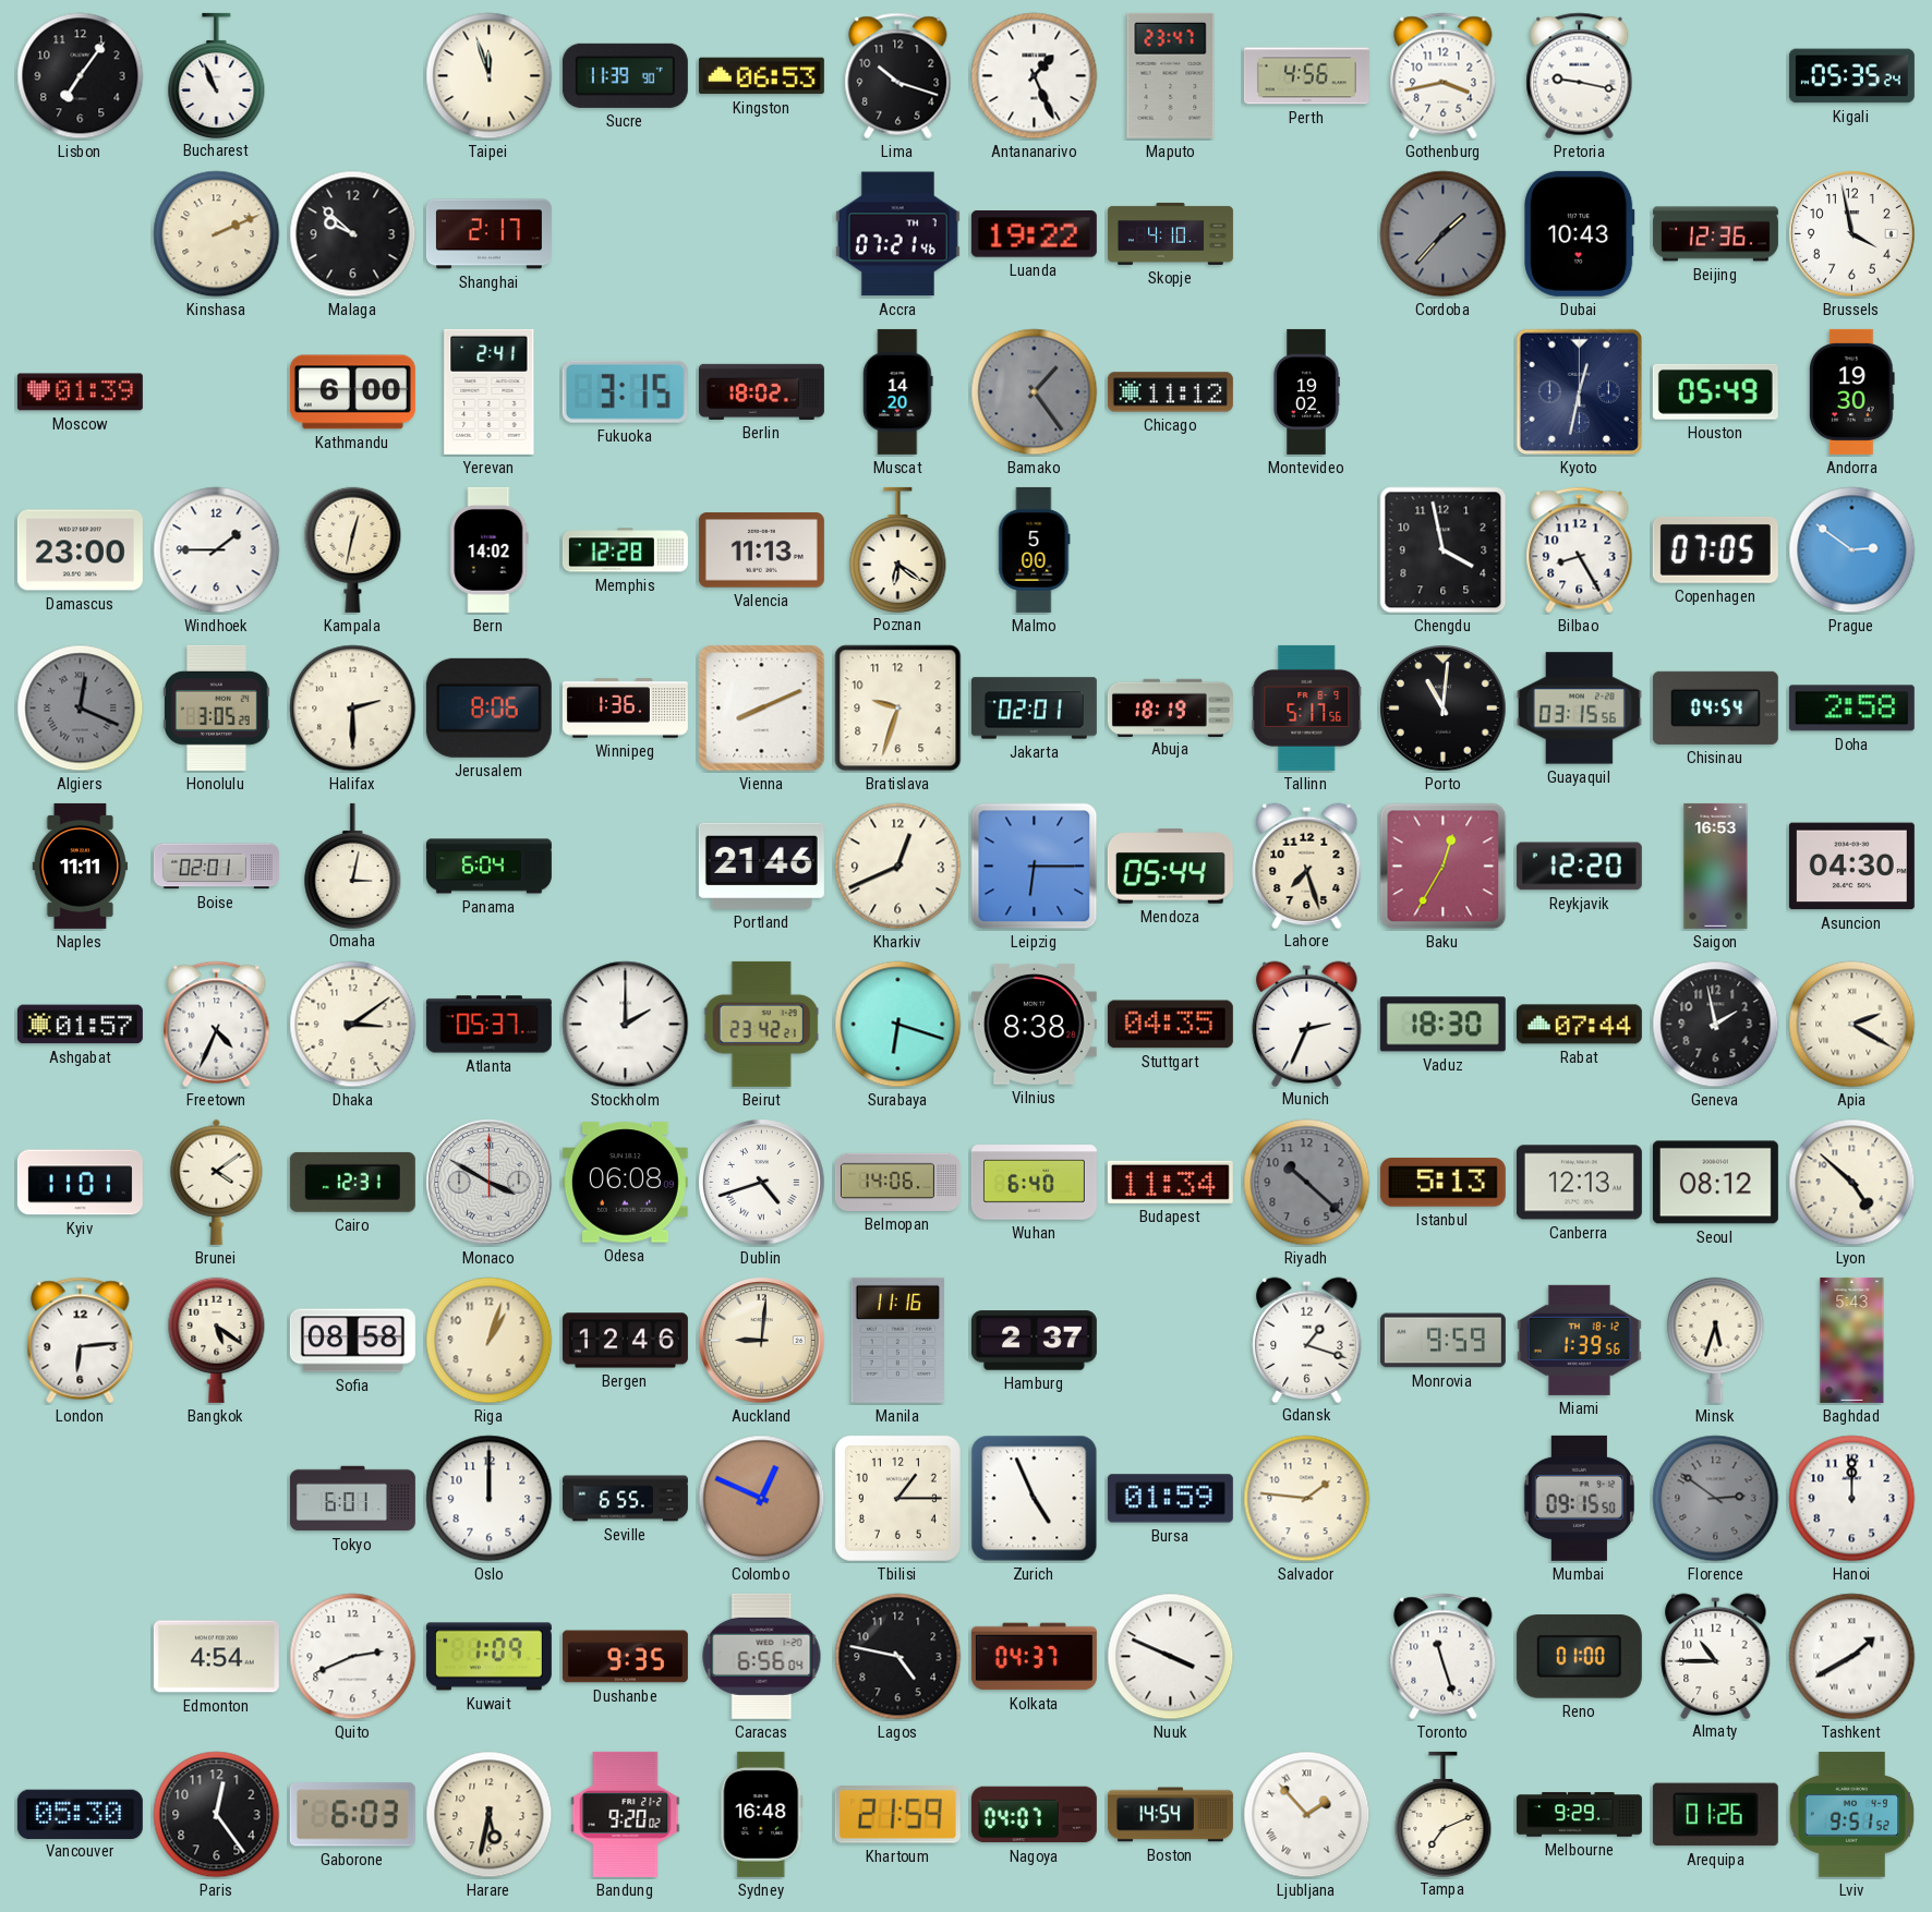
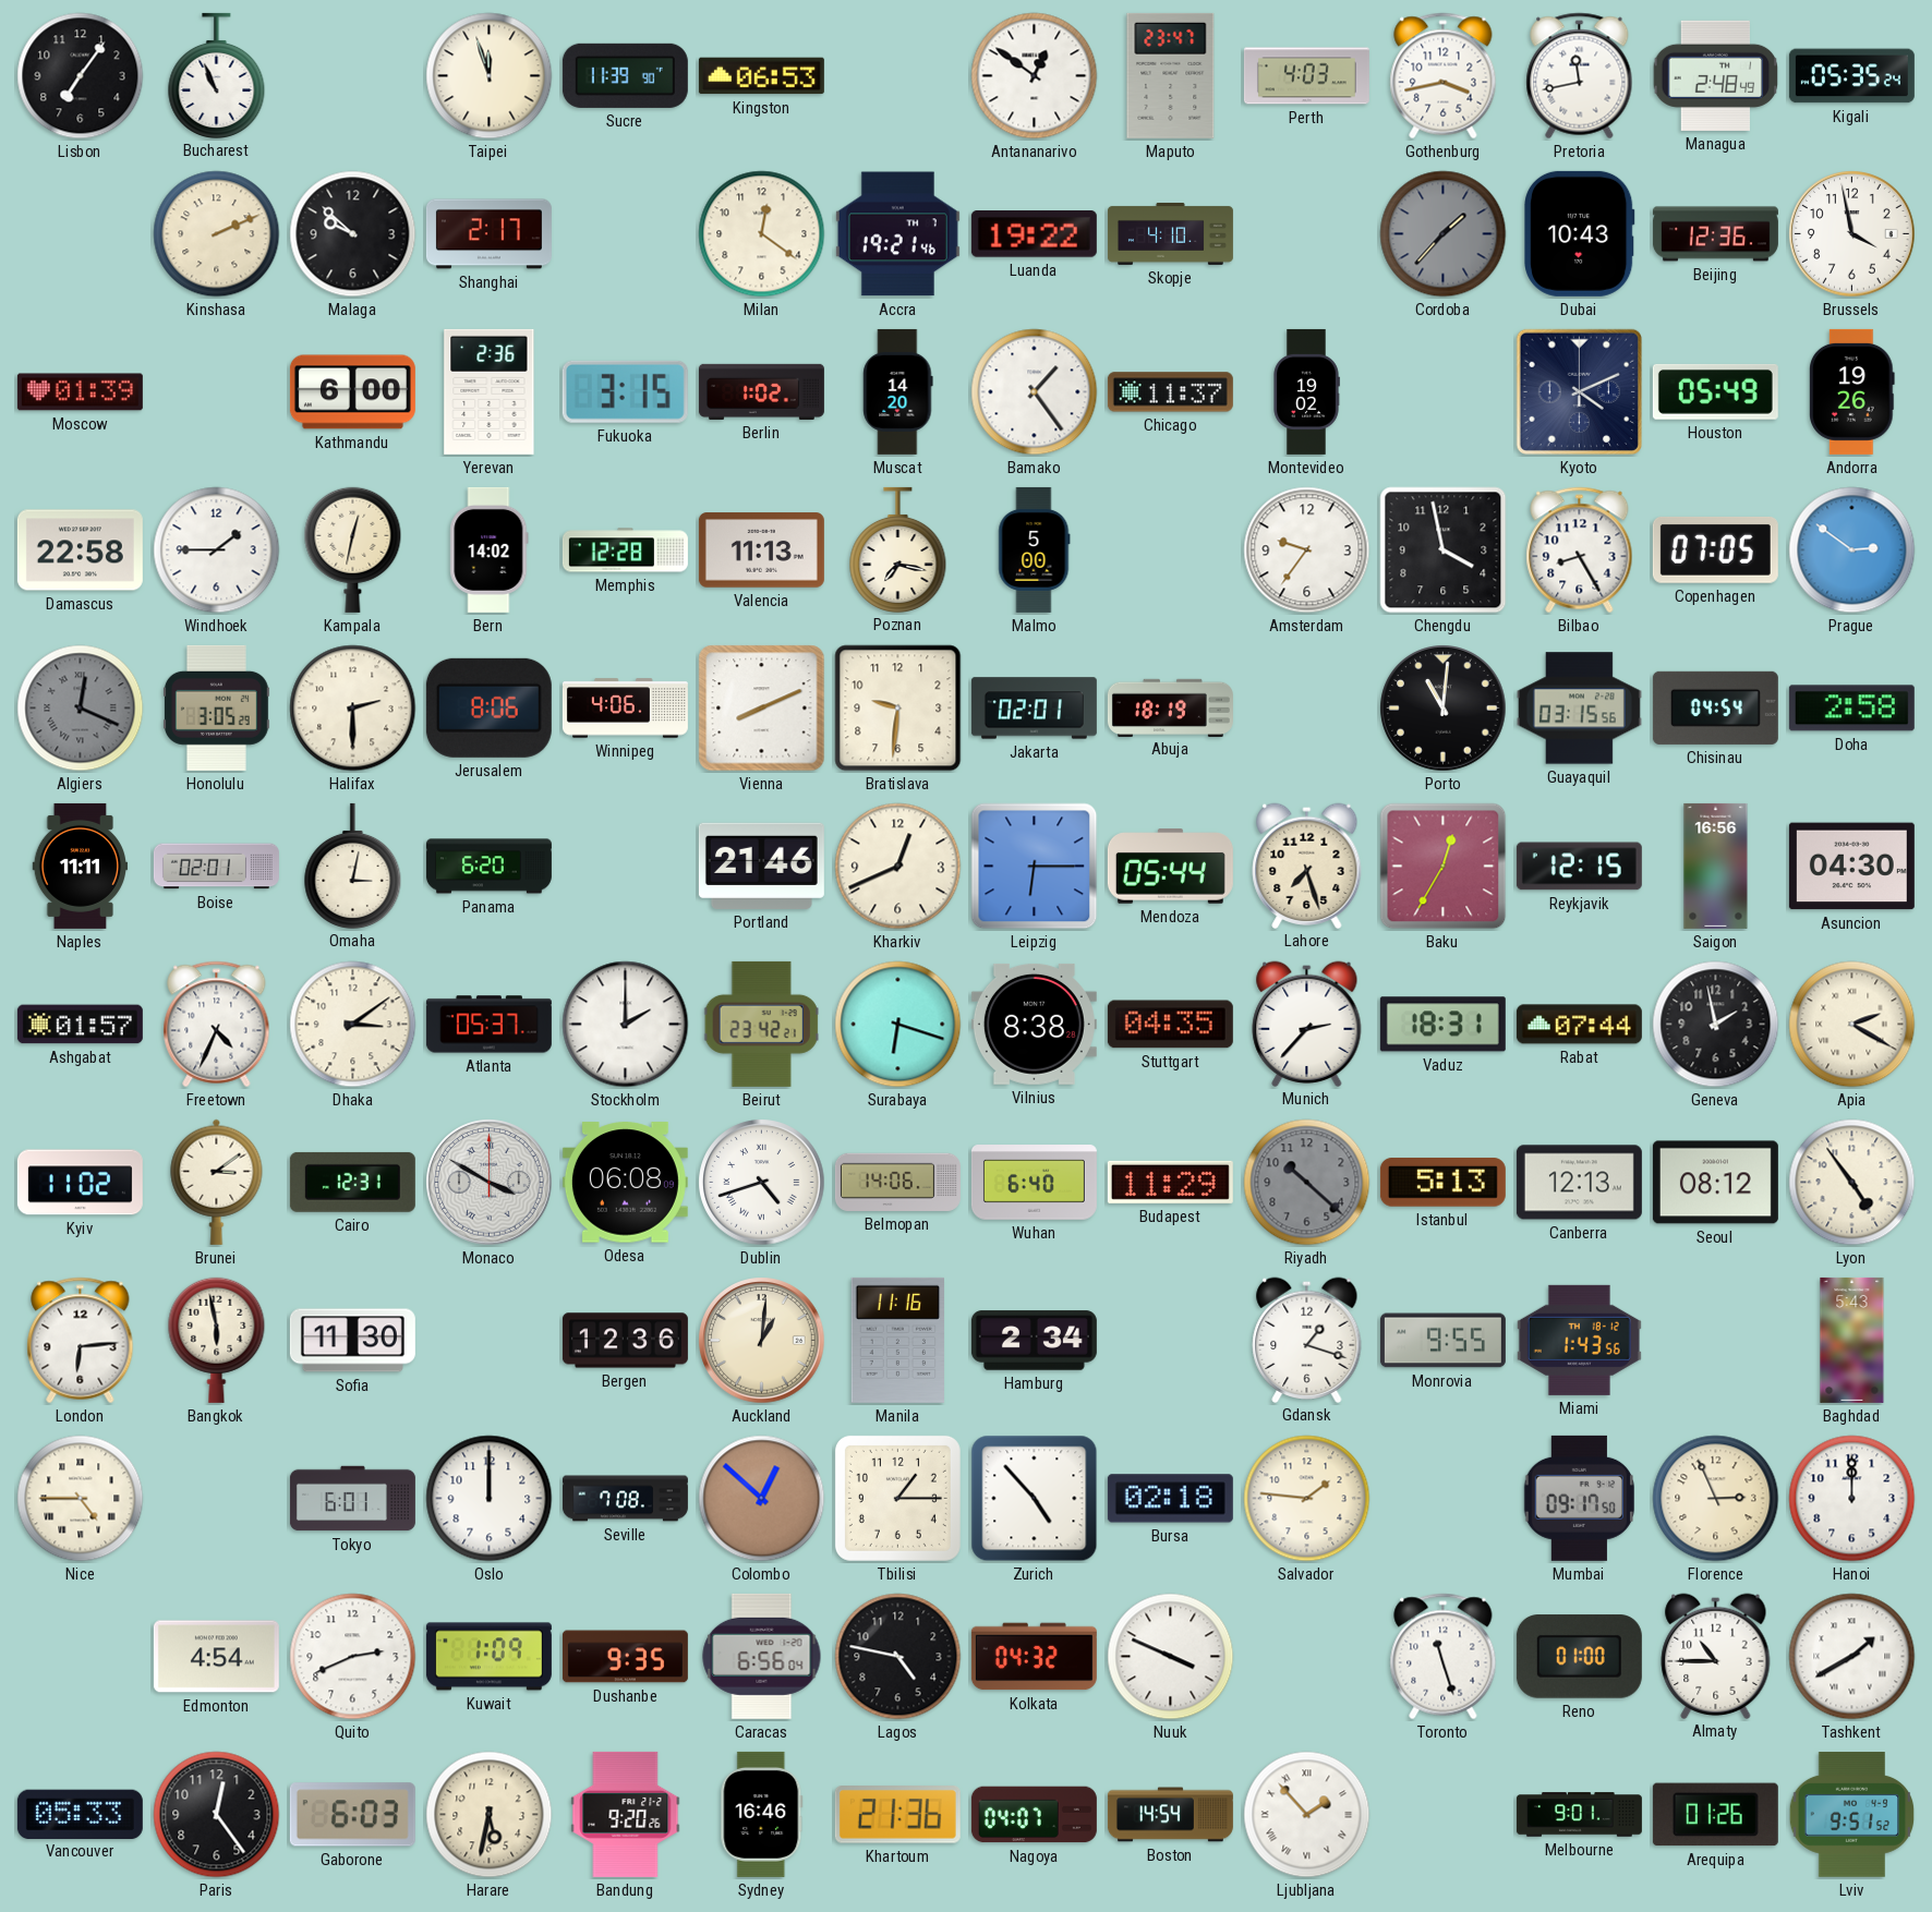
Lima: 10:18 -> none
Antananarivo: 1:26 -> 12:51
Perth: 4:56 -> 4:03
Pretoria: 9:17 -> 11:43
Managua: none -> 2:48
Milan: none -> 12:21
Accra: 07:21 -> 19:21
Yerevan: 2:41 -> 2:36
Berlin: 18:02 -> 1:02
Bamako dial: grey -> white
Chicago: 11:12 -> 11:37
Kyoto: 12:32 -> 4:11
Andorra: 19:30 -> 19:26
Damascus: 23:00 -> 22:58
Poznan: 6:21 -> 7:17
Amsterdam: none -> 9:36
Winnipeg: 1:36 -> 4:06
Bratislava: 9:33 -> 9:31
Tallinn: 5:17 -> none
Panama: 6:04 -> 6:20
Reykjavik: 12:20 -> 12:15
Saigon: 16:53 -> 16:56
Munich: 2:34 -> 2:37
Vaduz: 18:30 -> 18:31
Kyiv: 11:01 -> 11:02
Brunei: 4:09 -> 3:09
Budapest: 11:34 -> 11:29
Lyon: 4:52 -> 4:54
Bangkok: 5:21 -> 5:58
Sofia: 08:58 -> 11:30
Riga: 1:03 -> none
Bergen: 12:46 -> 12:36
Auckland: 9:01 -> 1:01
Hamburg: 2:37 -> 2:34
Monrovia: 9:59 -> 9:55
Miami: 1:39 -> 1:43
Minsk: 5:33 -> none
Nice: none -> 4:45
Seville: 6:55 -> 7:08
Colombo: 12:49 -> 12:52
Zurich: 4:56 -> 4:53
Bursa: 01:59 -> 02:18
Mumbai: 09:15 -> 09:17
Florence: 2:51 -> 2:56
Florence dial: grey -> cream
Kolkata: 04:37 -> 04:32
Vancouver: 05:30 -> 05:33
Bandung: 9:20:02 -> 9:20:26
Sydney: 16:48 -> 16:46
Khartoum: 21:59 -> 21:36
Tampa: 7:11 -> none
Melbourne: 9:29 -> 9:01
